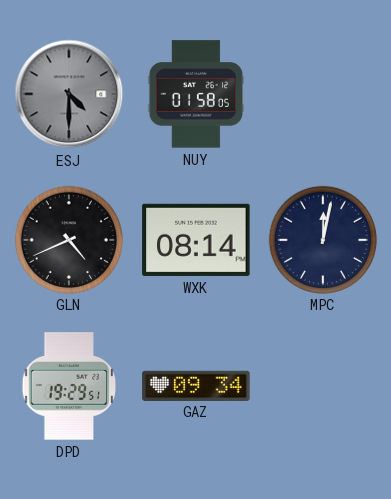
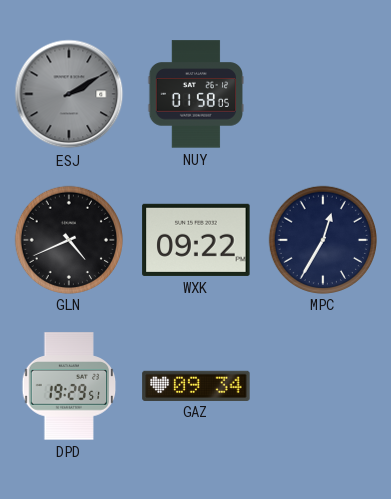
ESJ: 4:30 -> 2:10
WXK: 08:14 -> 09:22
MPC: 12:02 -> 12:35
